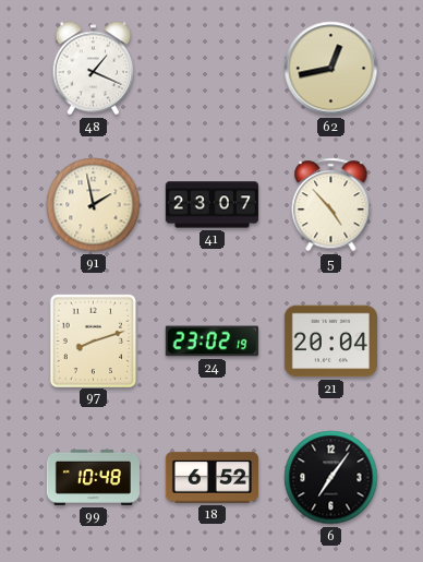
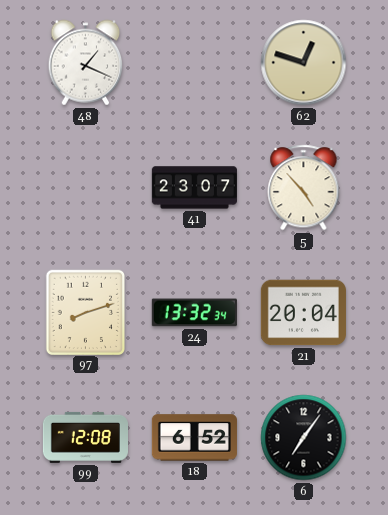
62: 12:43 -> 12:48
91: 1:58 -> none
24: 23:02 -> 13:32
99: 10:48 -> 12:08
